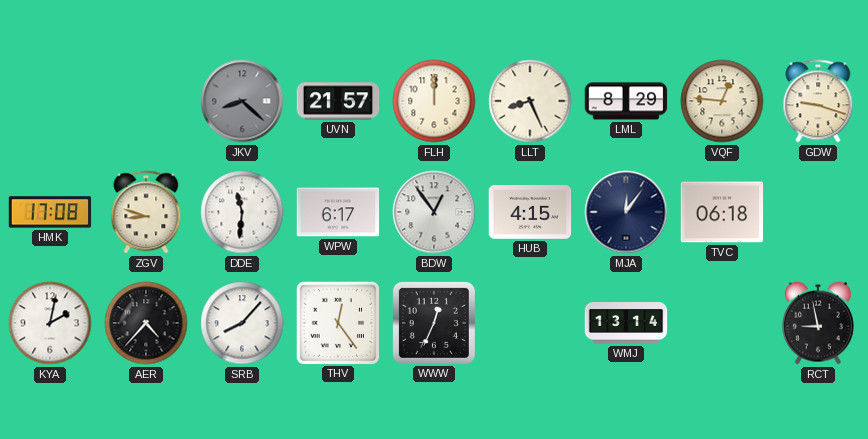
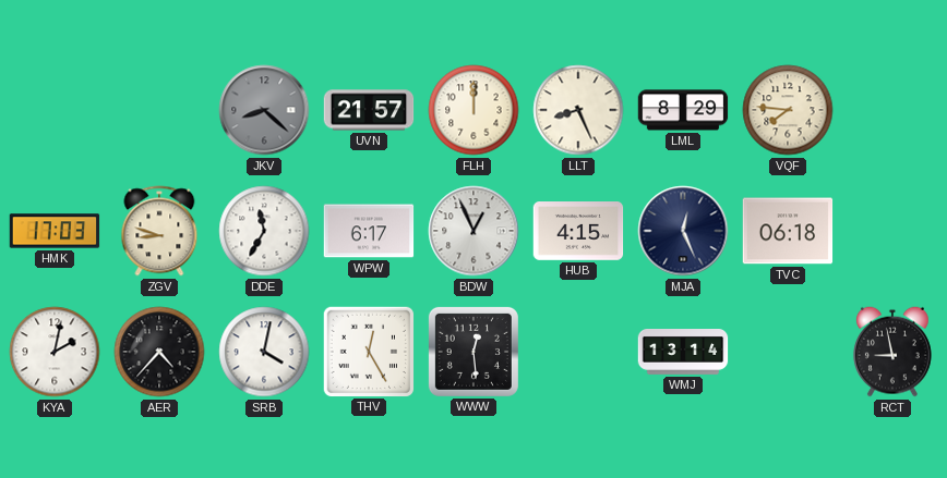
VQF: 12:46 -> 7:46
GDW: 9:18 -> none
HMK: 17:08 -> 17:03
DDE: 11:31 -> 11:35
BDW: 12:54 -> 12:56
MJA: 12:06 -> 12:26
SRB: 8:07 -> 4:02
THV: 12:24 -> 12:25
WWW: 12:34 -> 12:29
